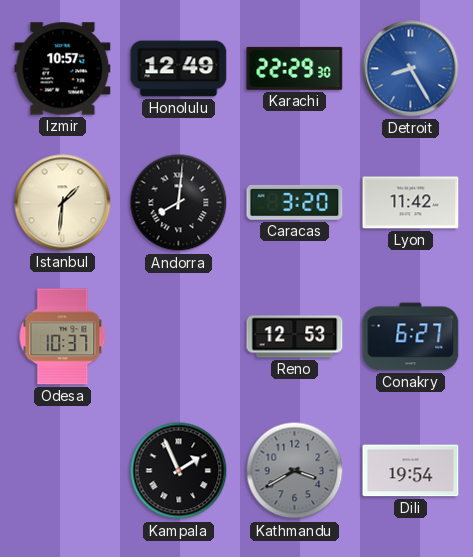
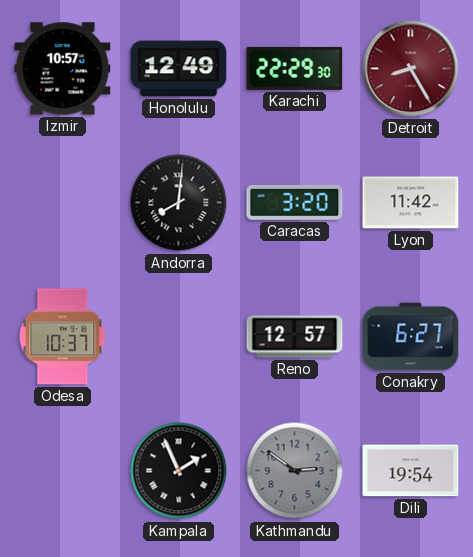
Detroit dial: blue -> burgundy
Istanbul: 1:31 -> none
Reno: 12:53 -> 12:57
Kathmandu: 3:40 -> 2:51
